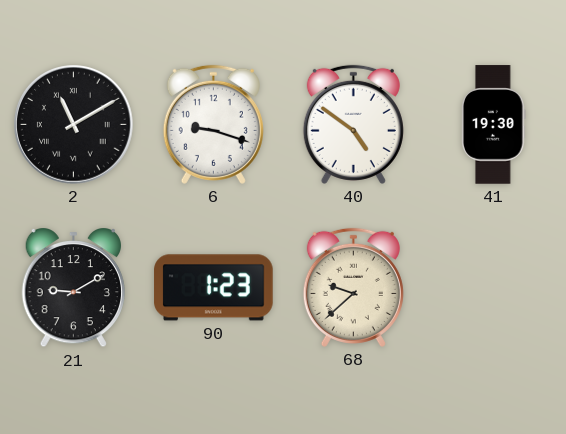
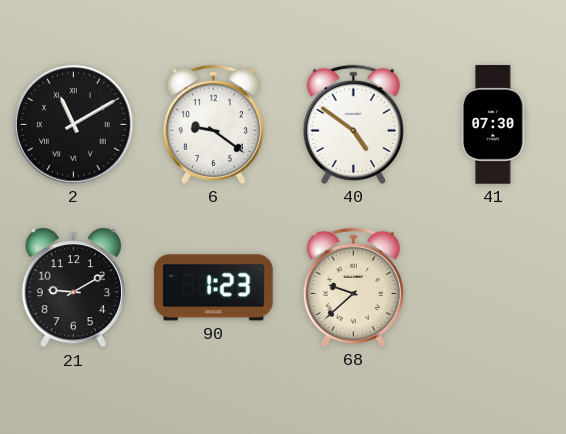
6: 9:18 -> 9:21
41: 19:30 -> 07:30
